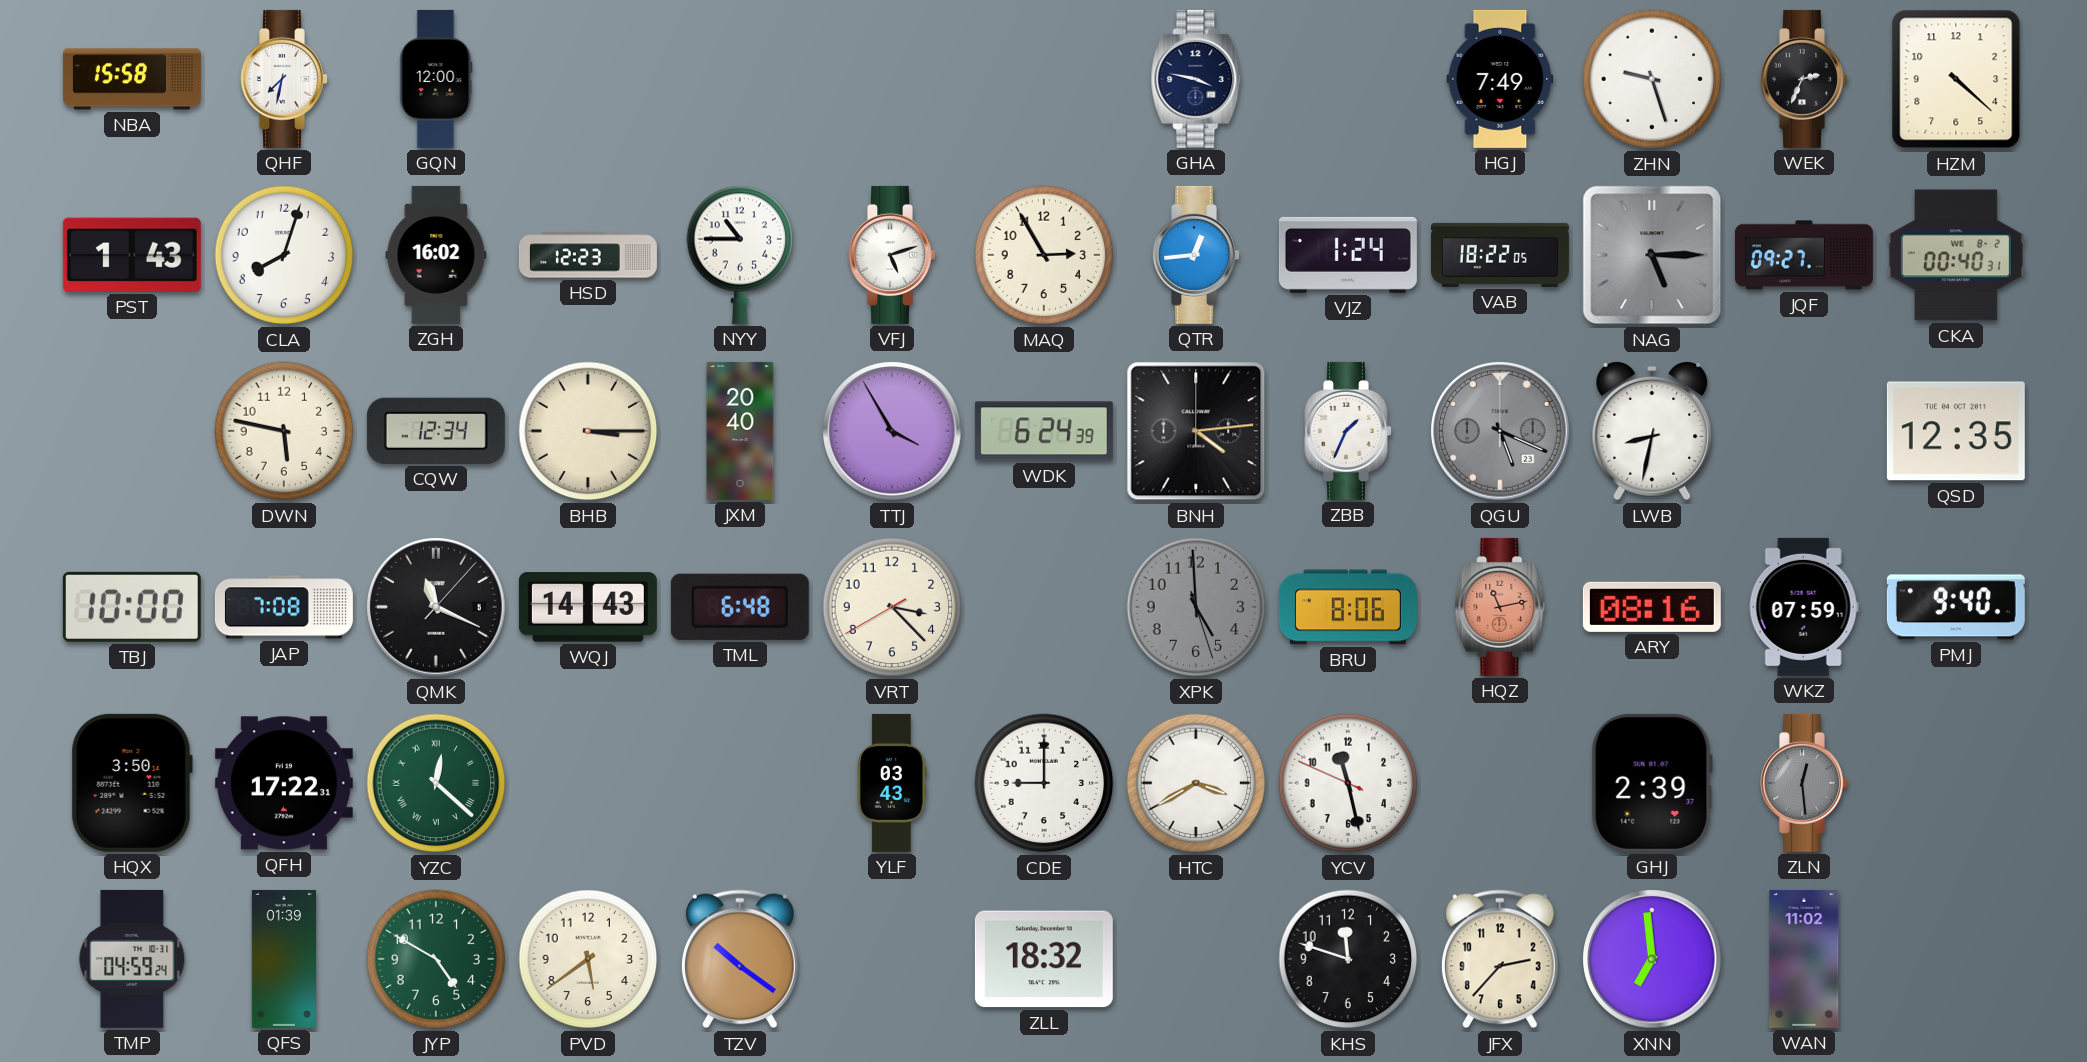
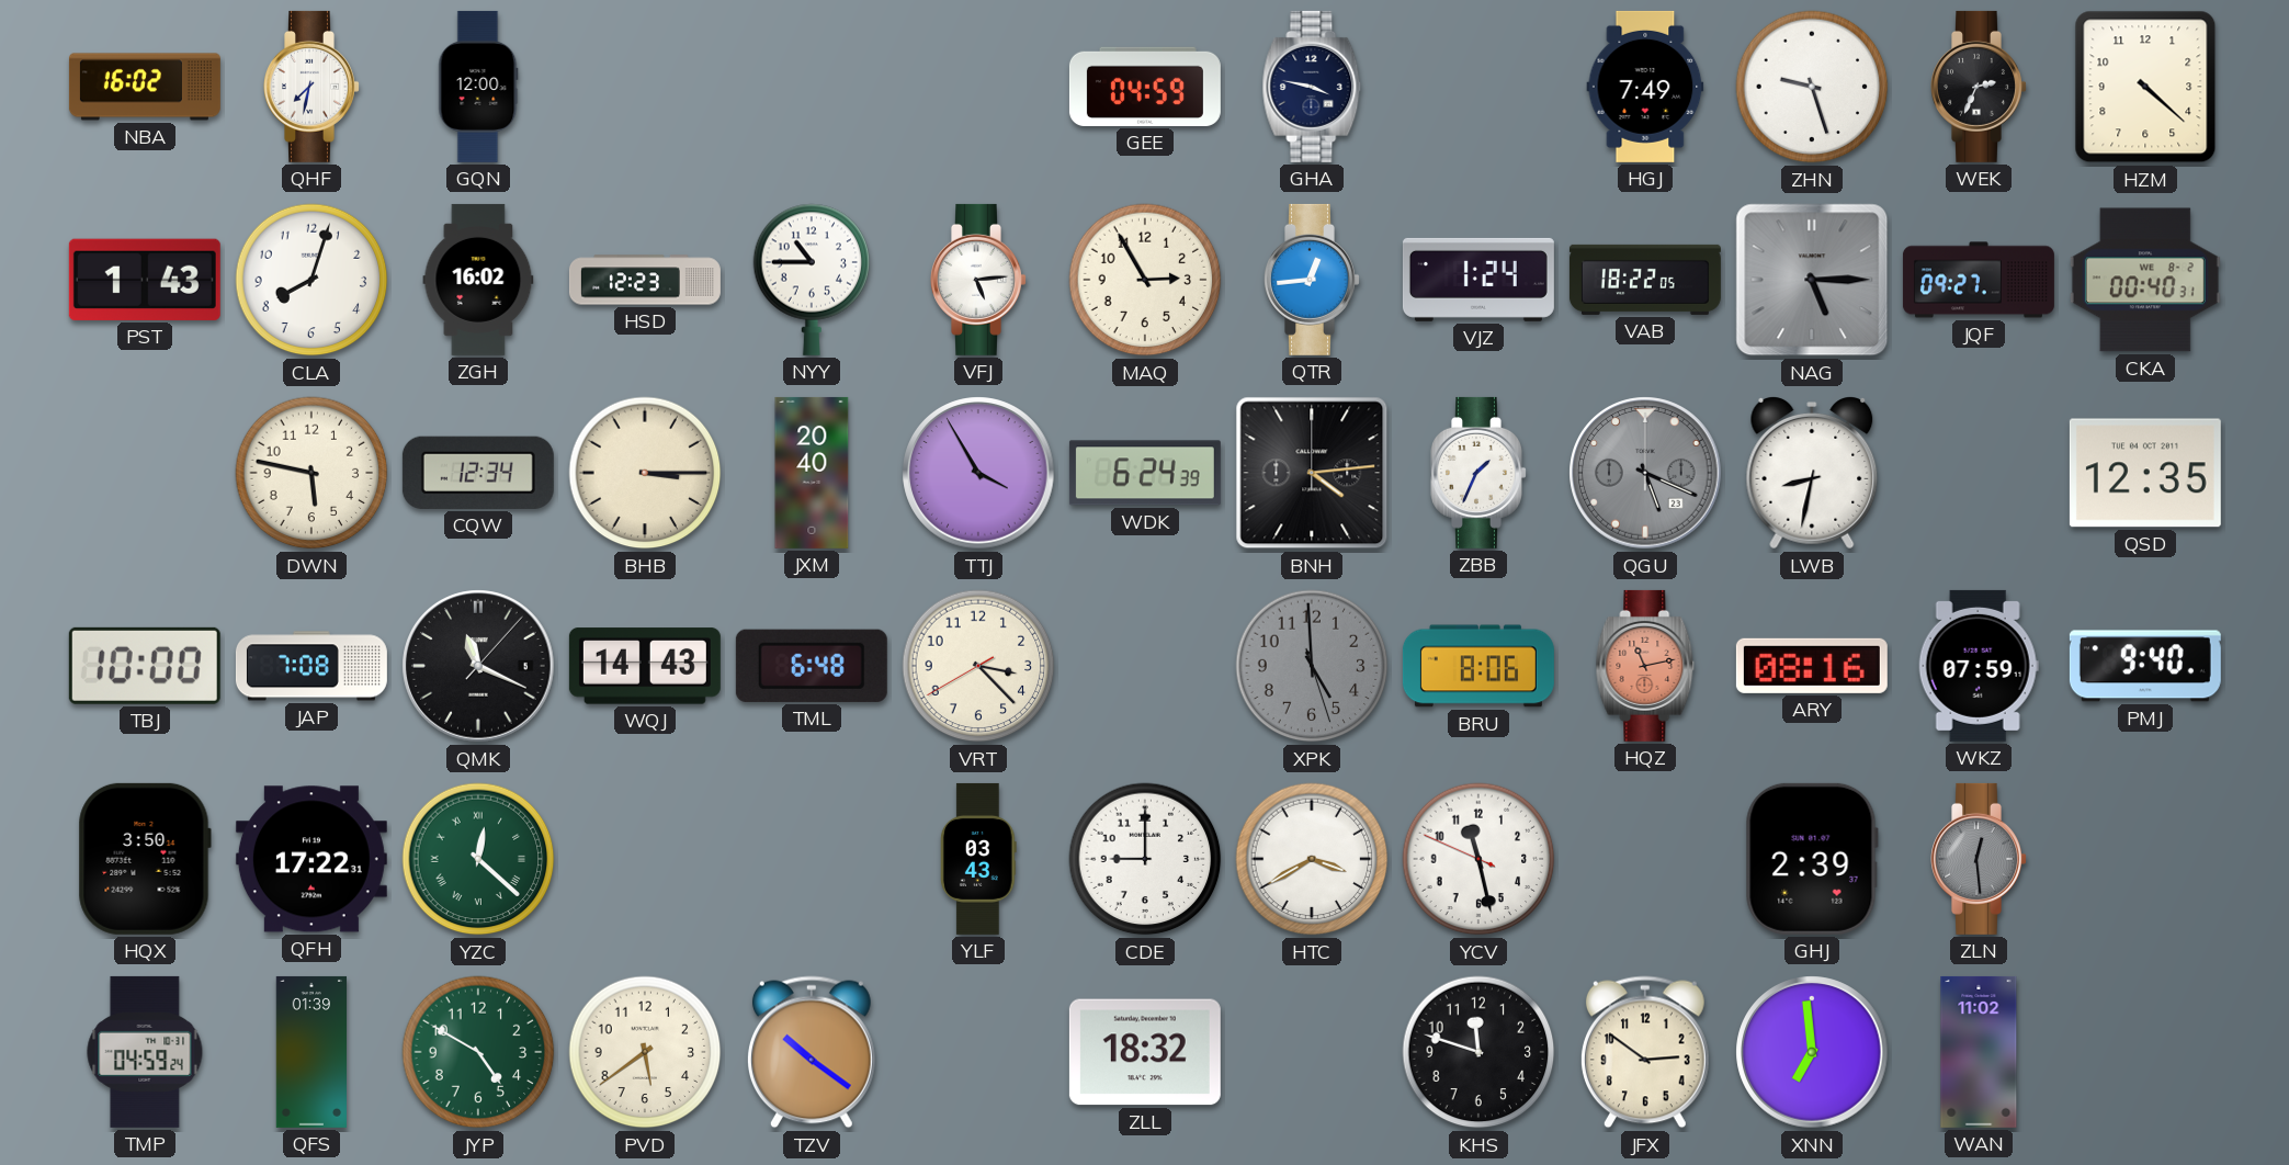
NBA: 15:58 -> 16:02
GEE: none -> 04:59
VFJ: 5:12 -> 5:14
JFX: 2:37 -> 2:51
